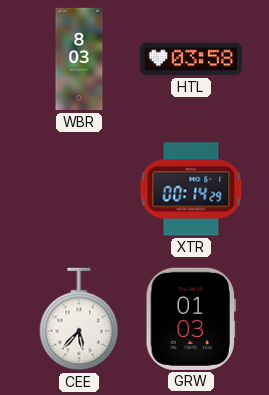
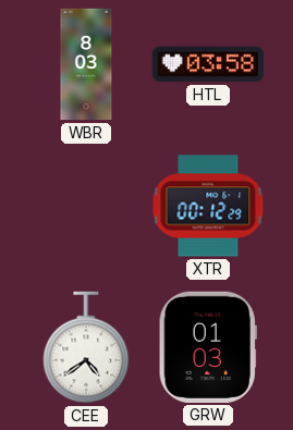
XTR: 00:14 -> 00:12
CEE: 5:37 -> 4:39
